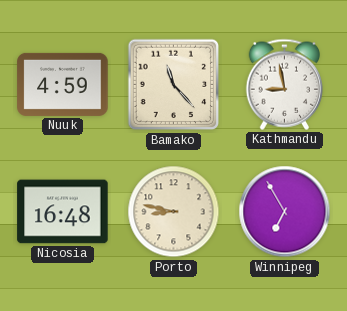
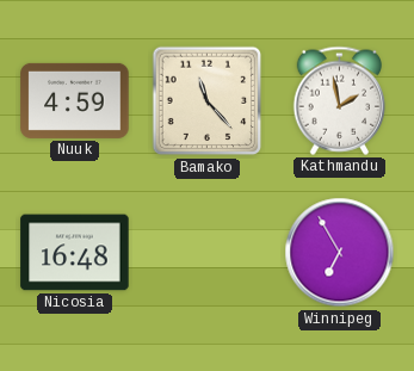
Kathmandu: 8:58 -> 1:58
Porto: 8:47 -> none
